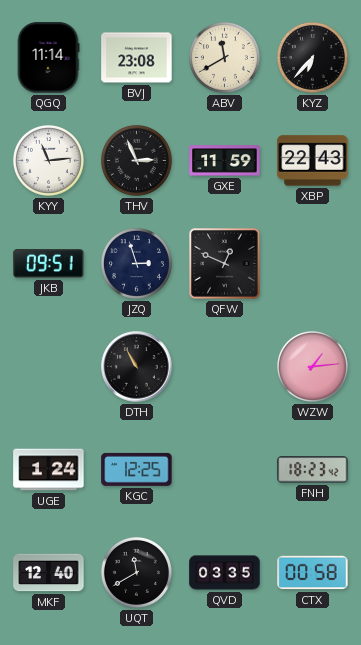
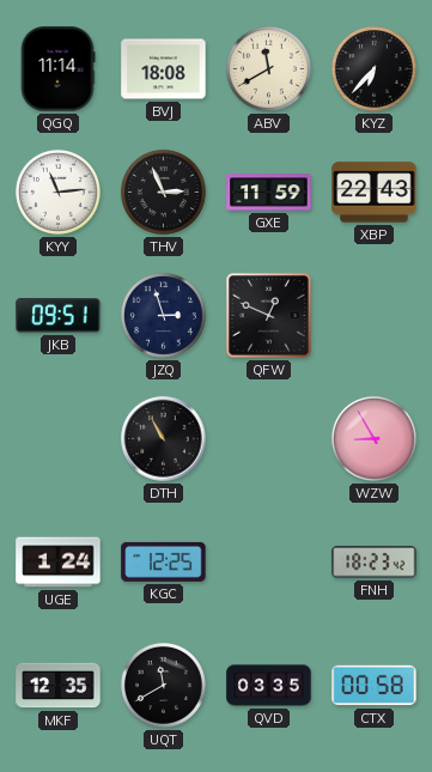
BVJ: 23:08 -> 18:08
WZW: 1:14 -> 8:55
MKF: 12:40 -> 12:35
